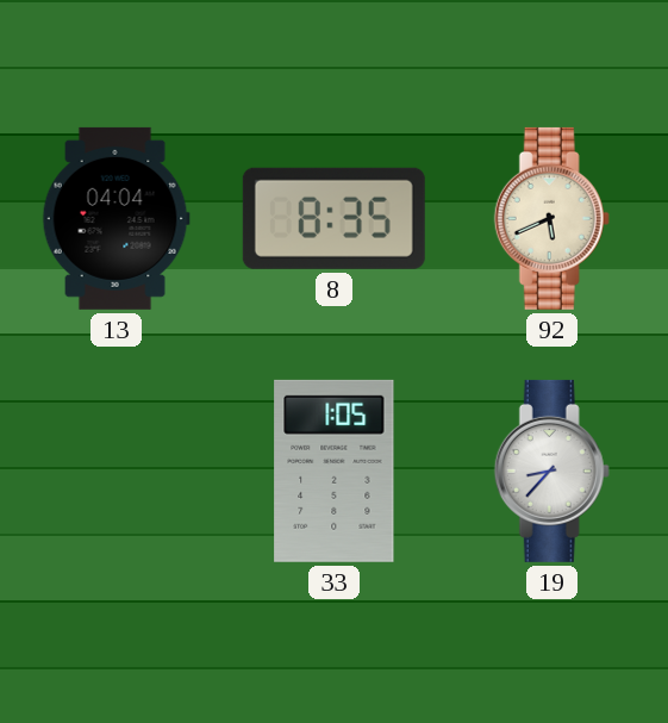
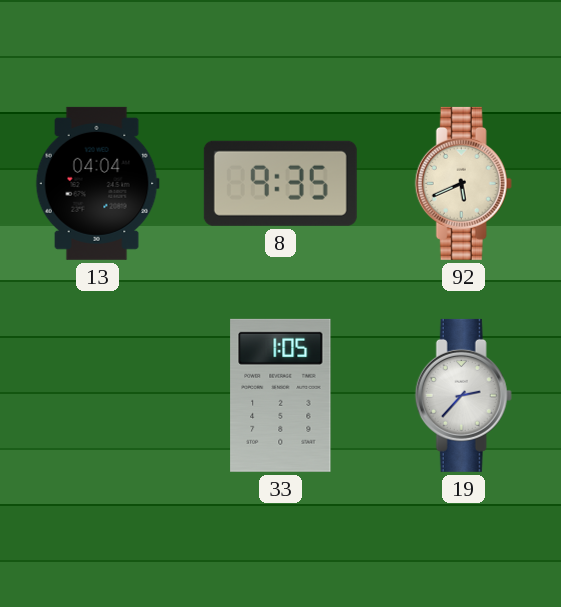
8: 8:35 -> 9:35
19: 8:37 -> 2:37
